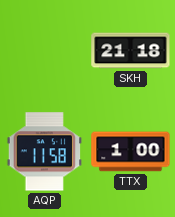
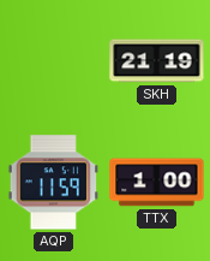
SKH: 21:18 -> 21:19
AQP: 11:58 -> 11:59
